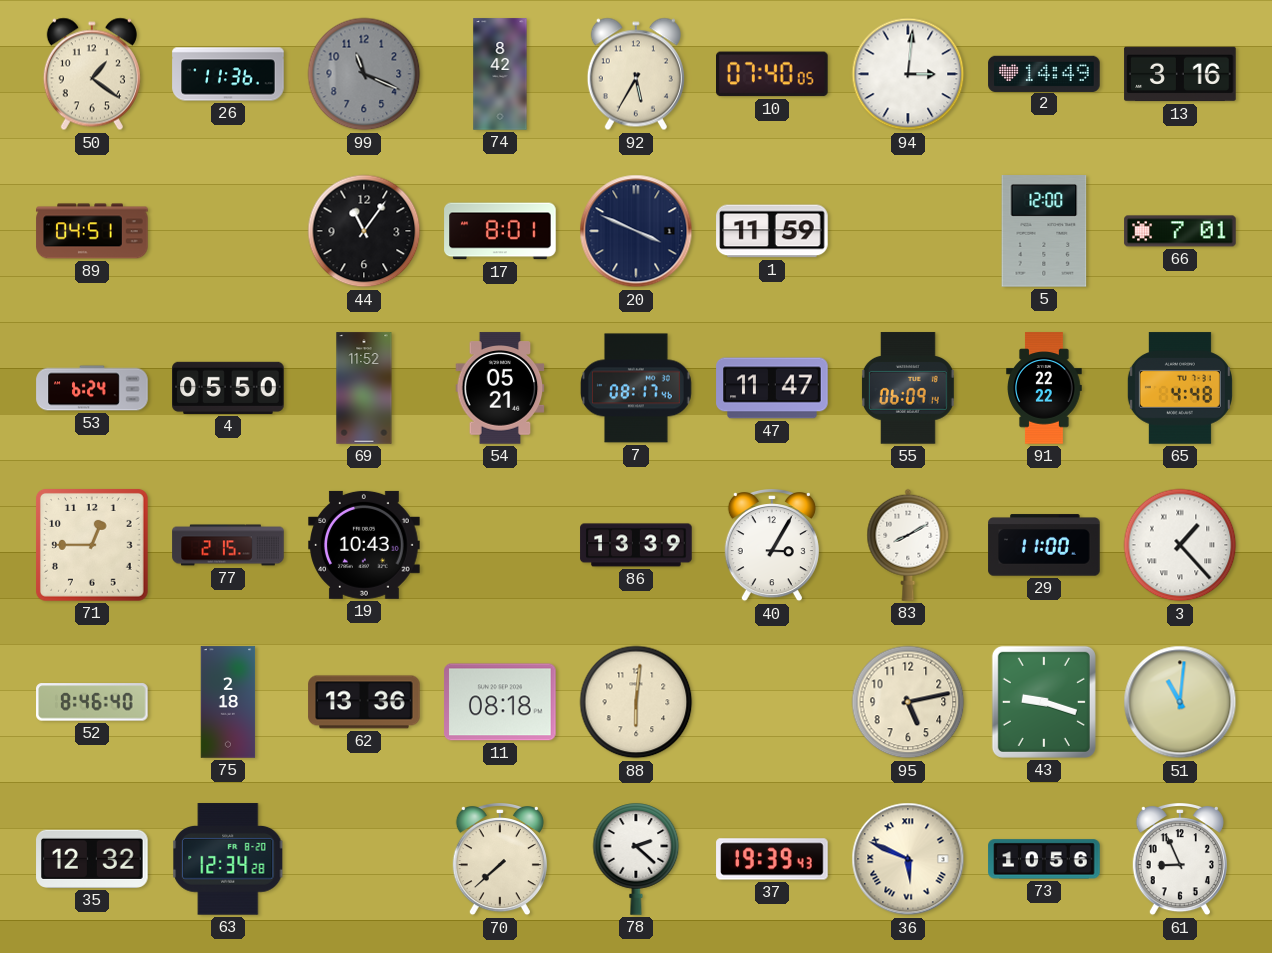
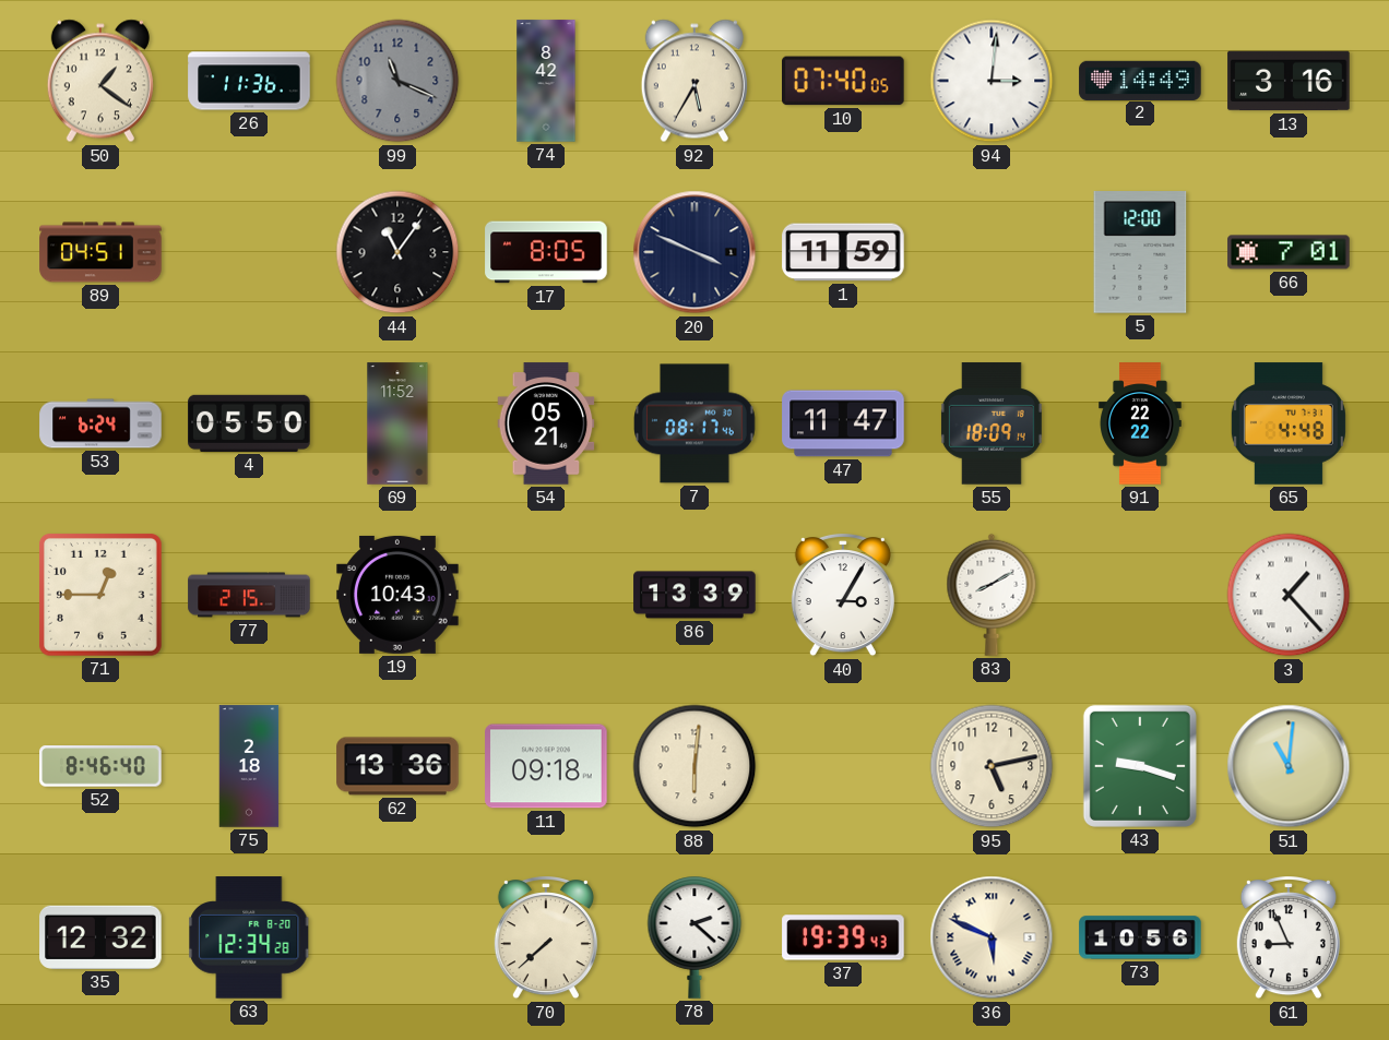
17: 8:01 -> 8:05
55: 06:09 -> 18:09
29: 11:00 -> none
11: 08:18 -> 09:18
